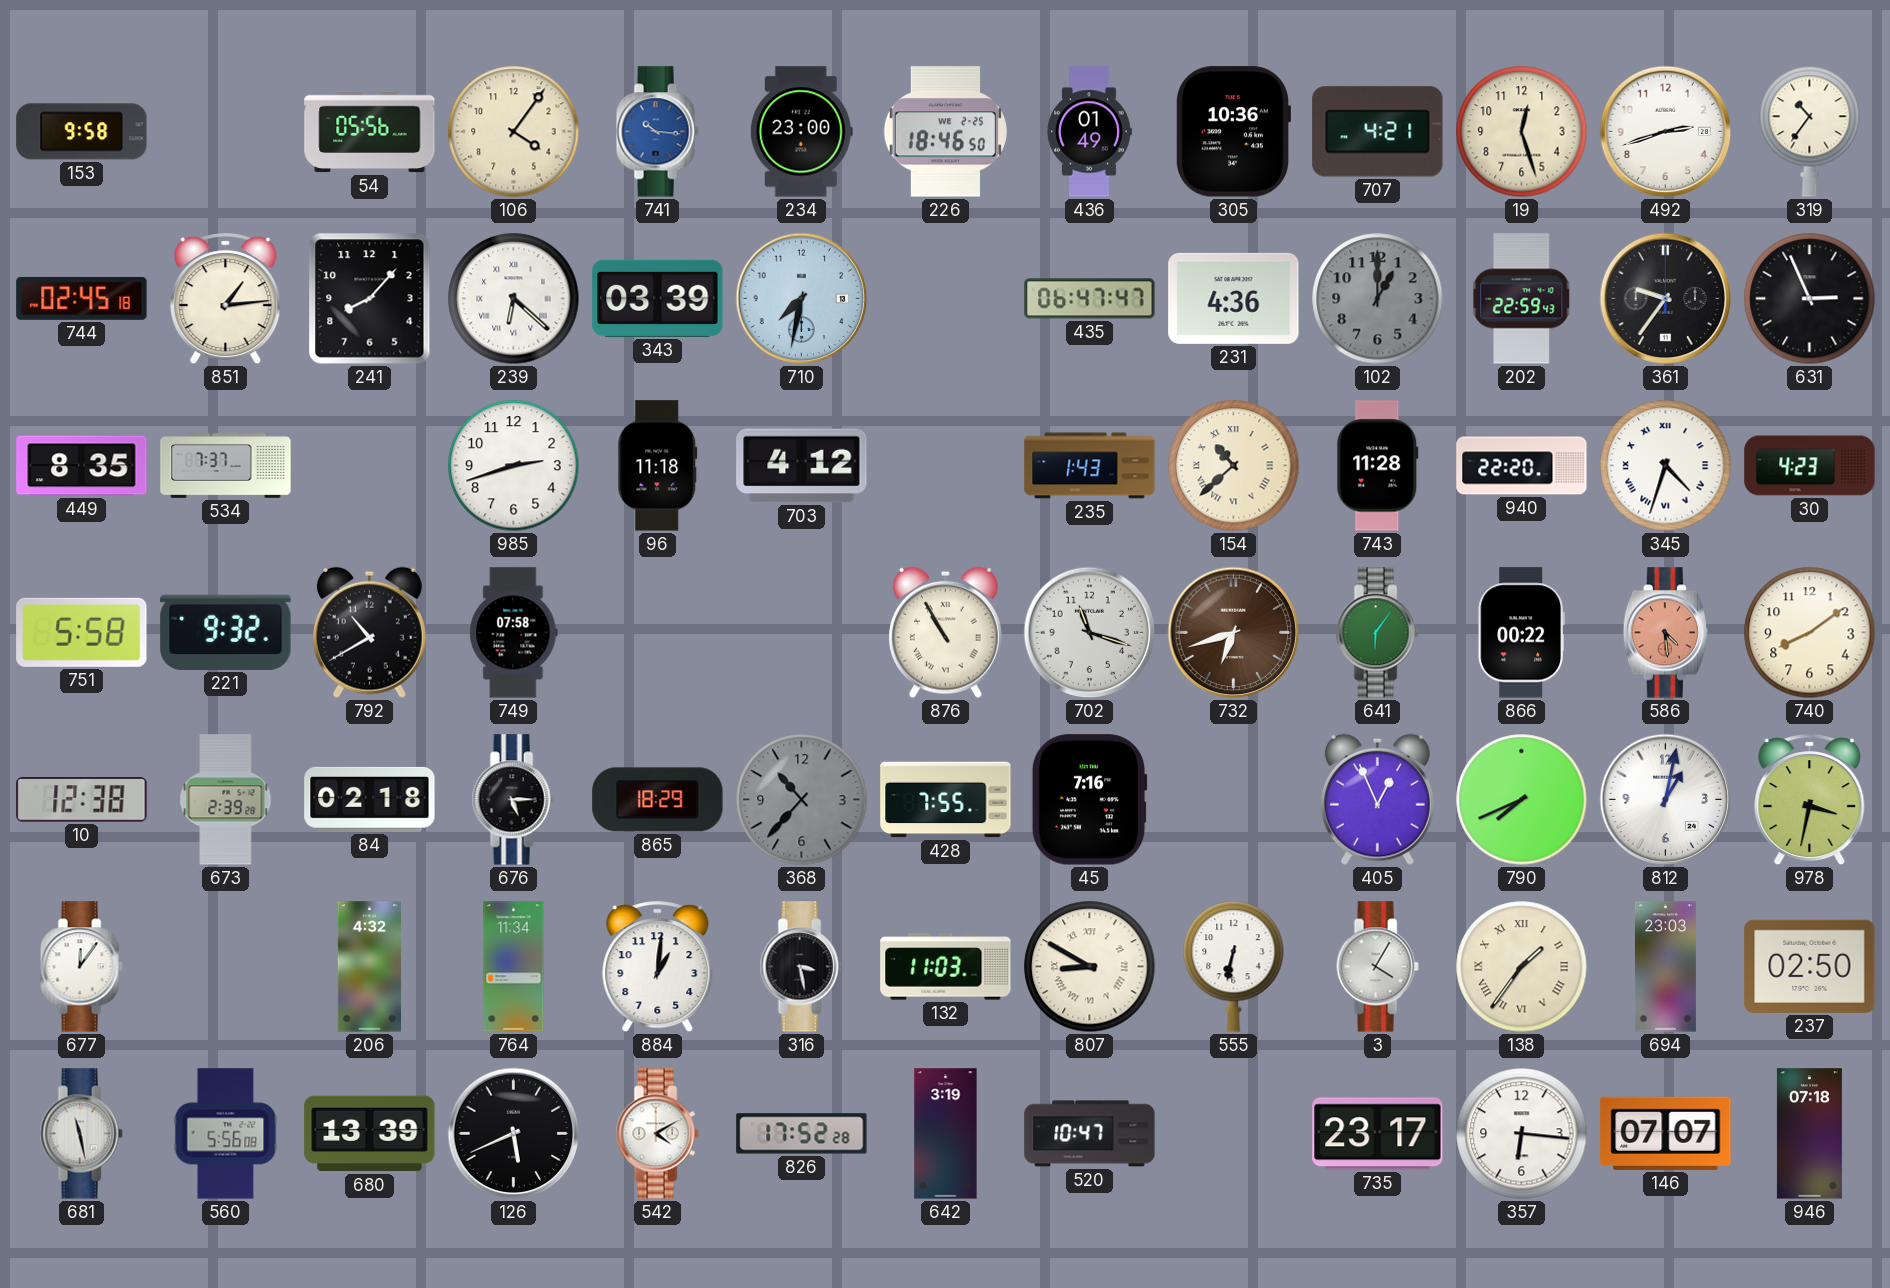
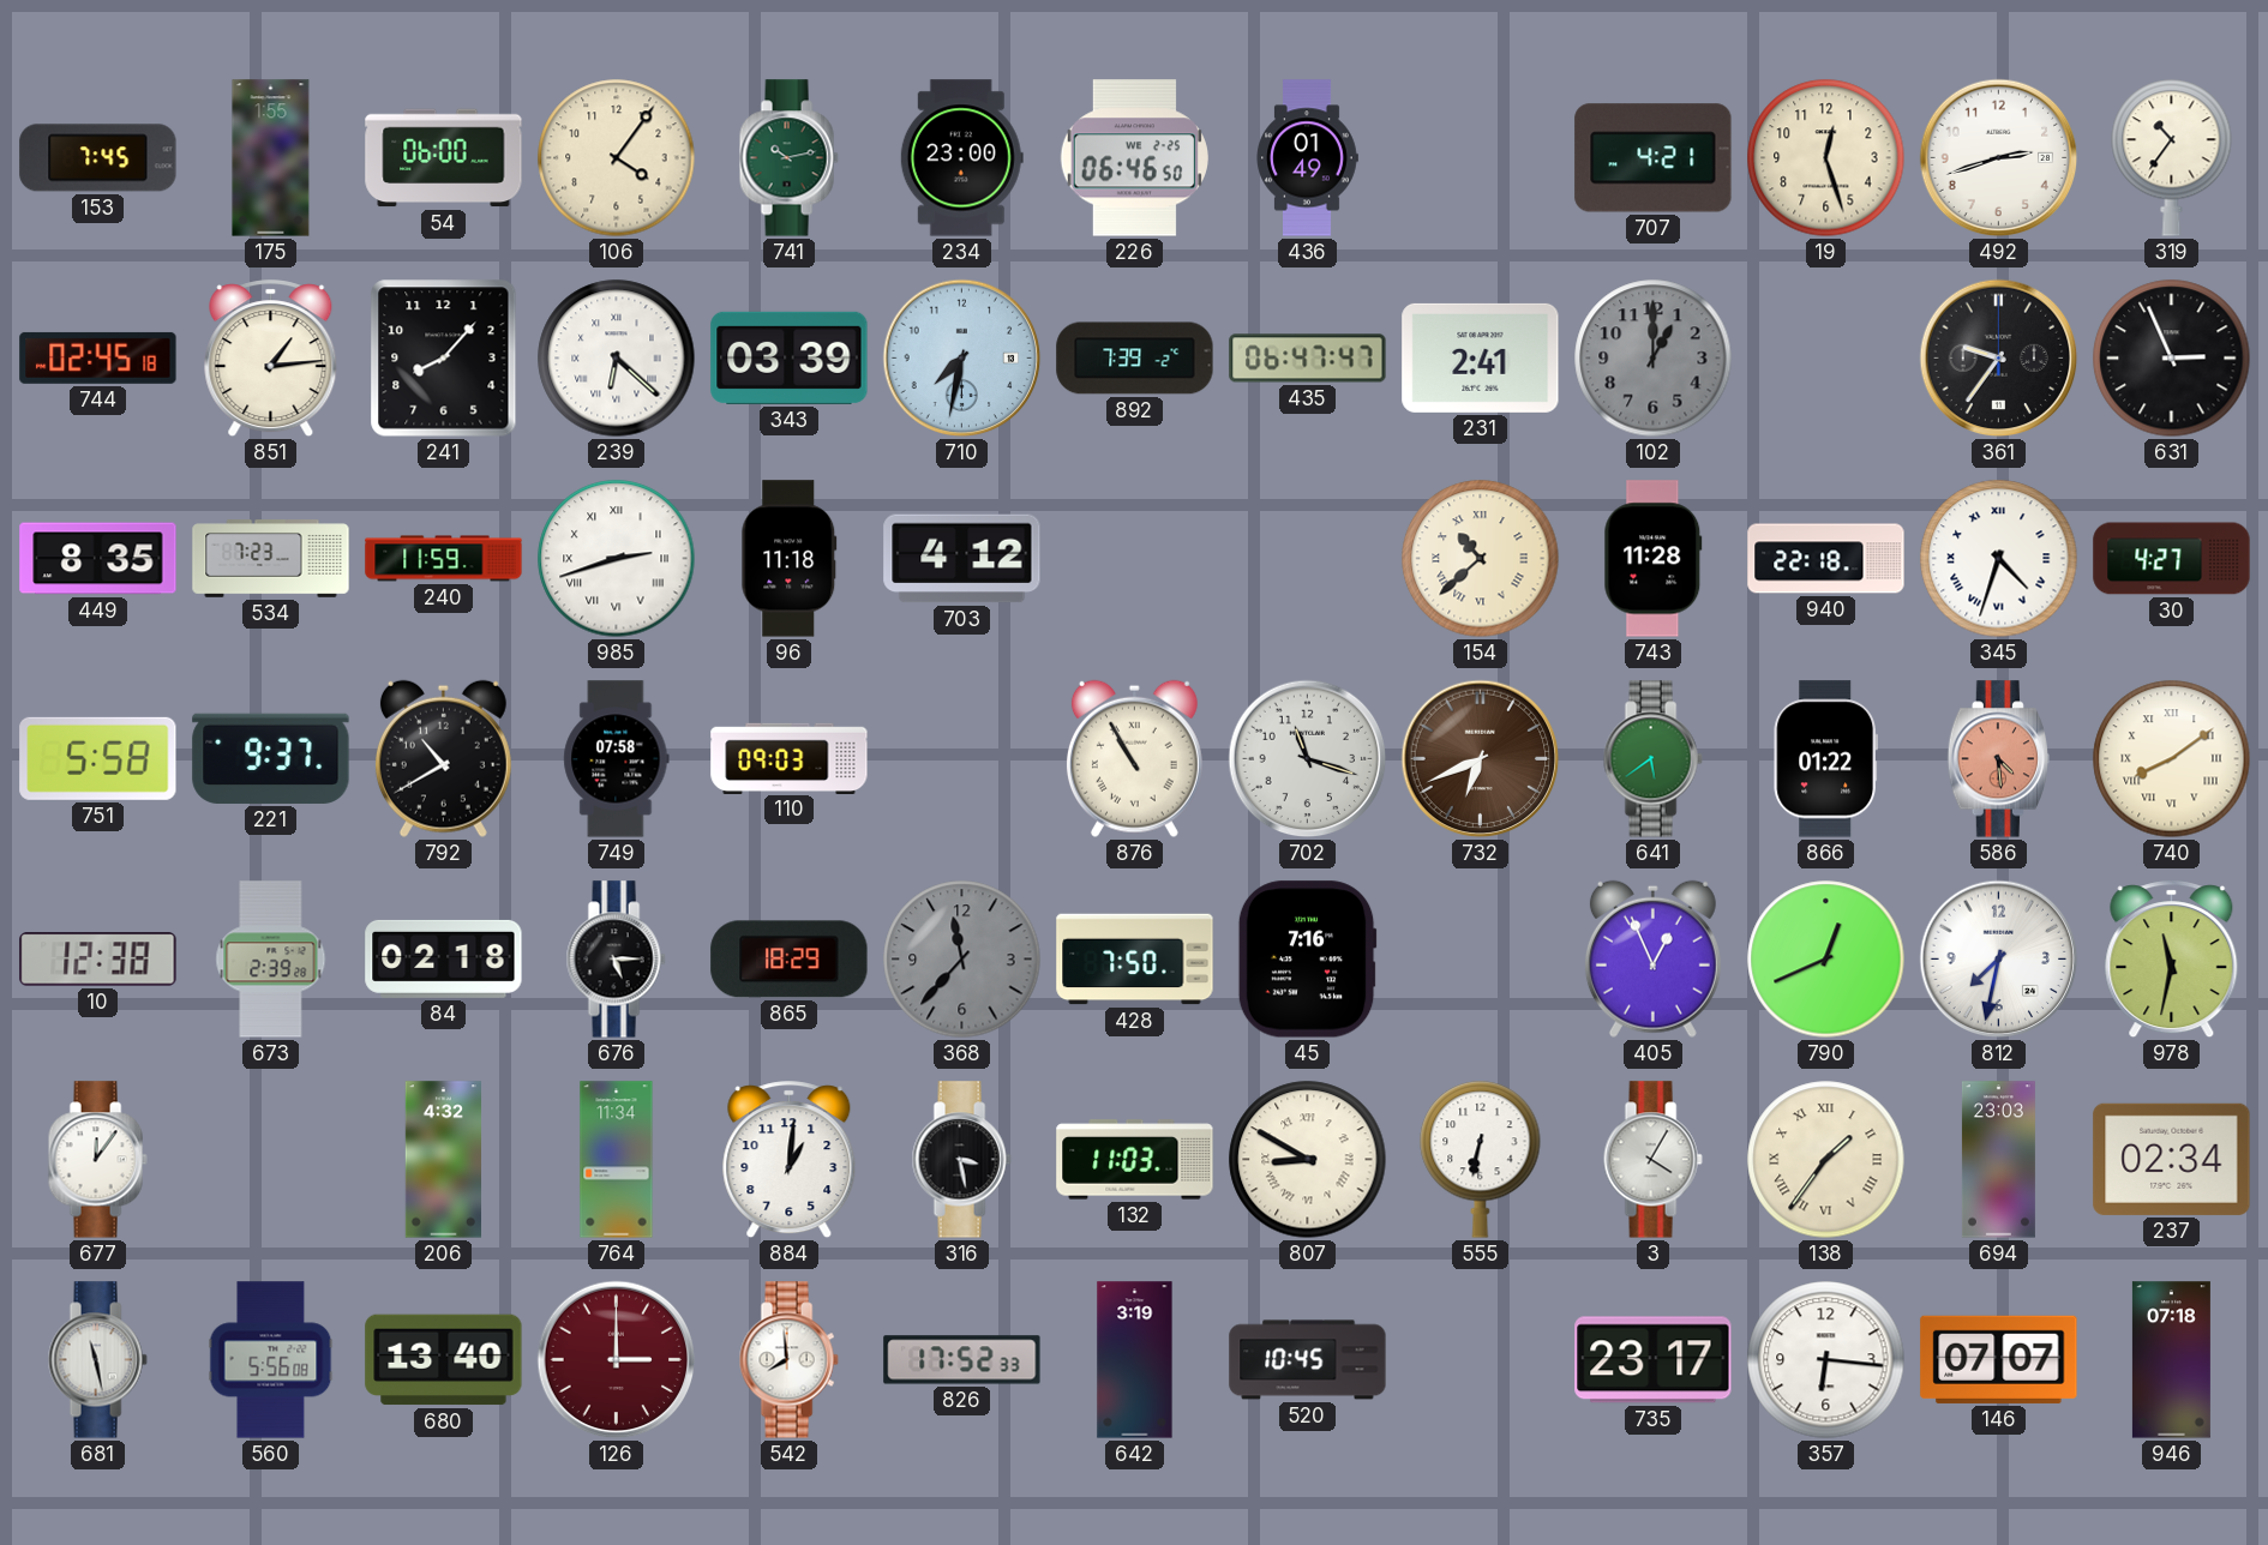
153: 9:58 -> 7:45
175: none -> 1:55
54: 05:56 -> 06:00
741: 10:16 -> 10:13
741 dial: blue -> green
226: 18:46 -> 06:46
305: 10:36 -> none
892: none -> 7:39
231: 4:36 -> 2:41
202: 22:59 -> none
534: 7:37 -> 7:23
240: none -> 11:59
985 numerals: Arabic -> Roman
235: 1:43 -> none
940: 22:20 -> 22:18
30: 4:23 -> 4:27
221: 9:32 -> 9:37
110: none -> 09:03
732: 6:42 -> 6:41
641: 6:06 -> 5:39
866: 00:22 -> 01:22
740 numerals: Arabic -> Roman
368: 10:37 -> 11:37
428: 7:55 -> 7:50
790: 7:41 -> 12:41
812: 1:02 -> 7:32
978: 3:32 -> 11:32
237: 02:50 -> 02:34
680: 13:39 -> 13:40
126: 5:41 -> 3:00
126 dial: black -> burgundy
542: 4:10 -> 7:59
826: 17:52:28 -> 17:52:33
520: 10:47 -> 10:45
